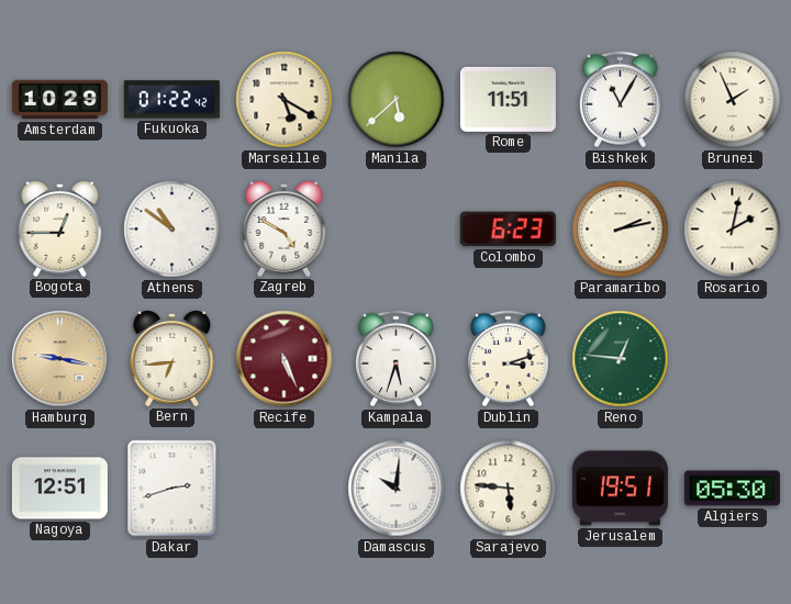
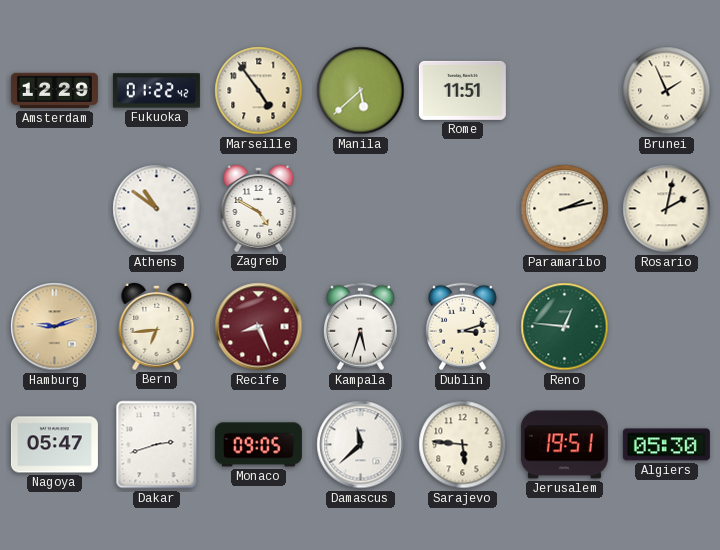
Amsterdam: 10:29 -> 12:29
Marseille: 5:20 -> 4:54
Bishkek: 11:05 -> none
Bogota: 12:45 -> none
Colombo: 6:23 -> none
Hamburg: 9:17 -> 9:12
Recife: 5:26 -> 8:26
Nagoya: 12:51 -> 05:47
Monaco: none -> 09:05
Damascus: 10:01 -> 11:38
